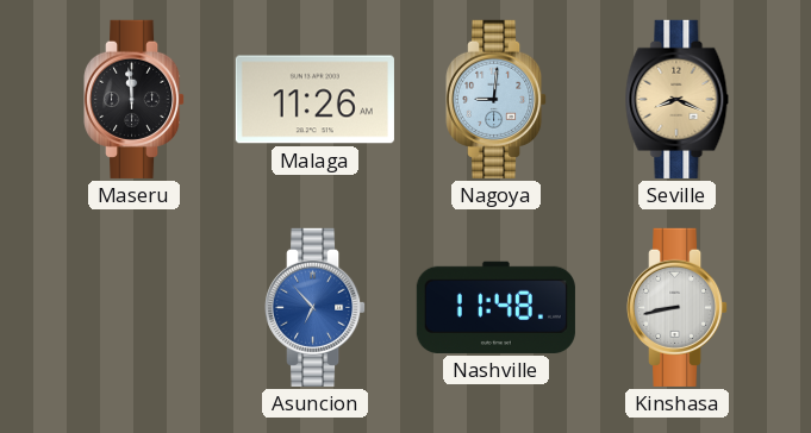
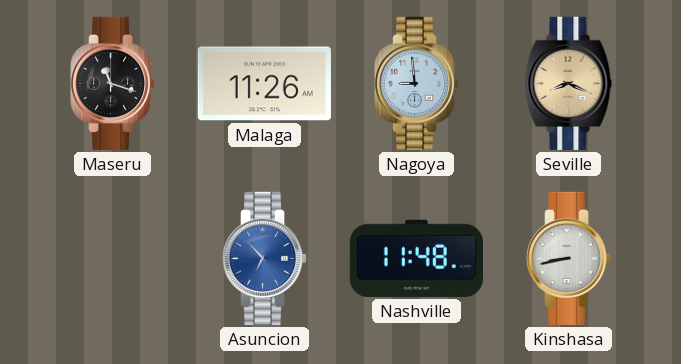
Maseru: 11:59 -> 11:18
Nagoya: 9:01 -> 8:59
